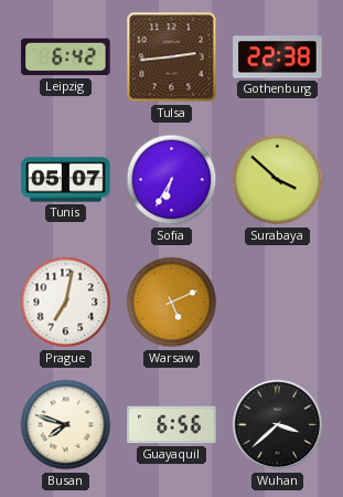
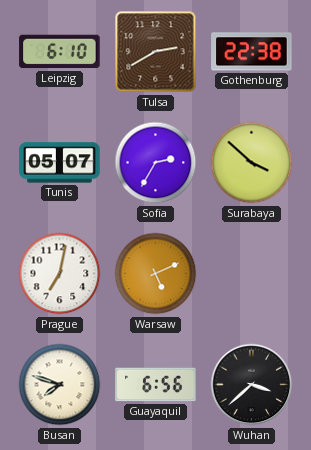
Leipzig: 6:42 -> 6:10
Tulsa: 2:44 -> 2:40
Sofia: 6:35 -> 2:35
